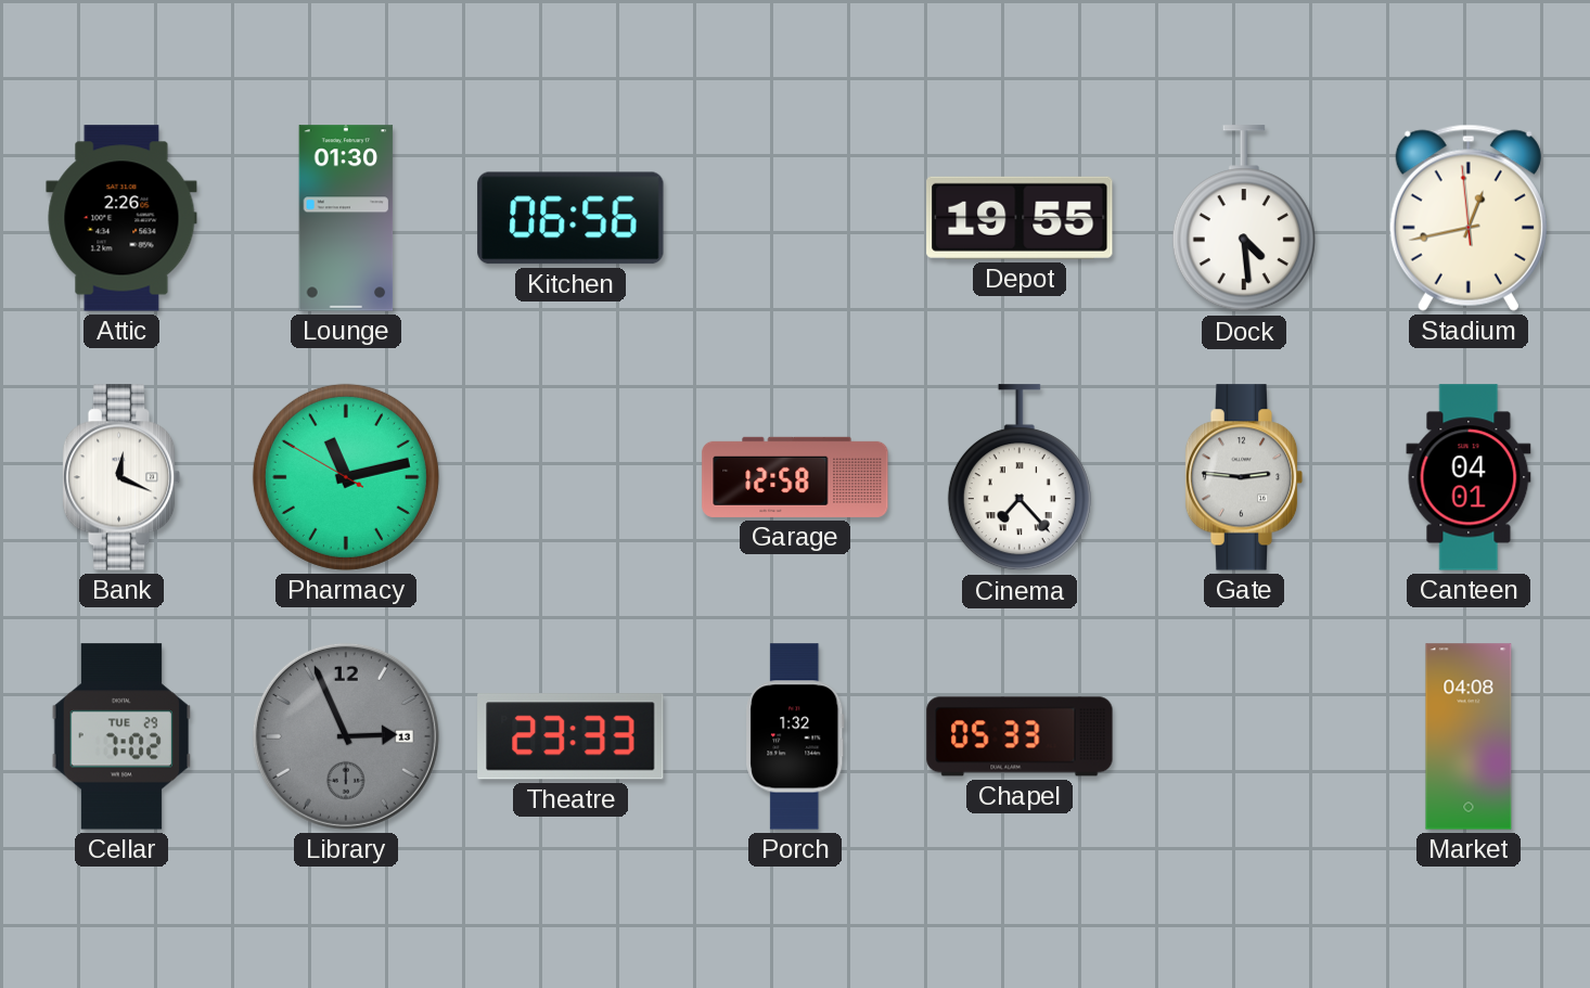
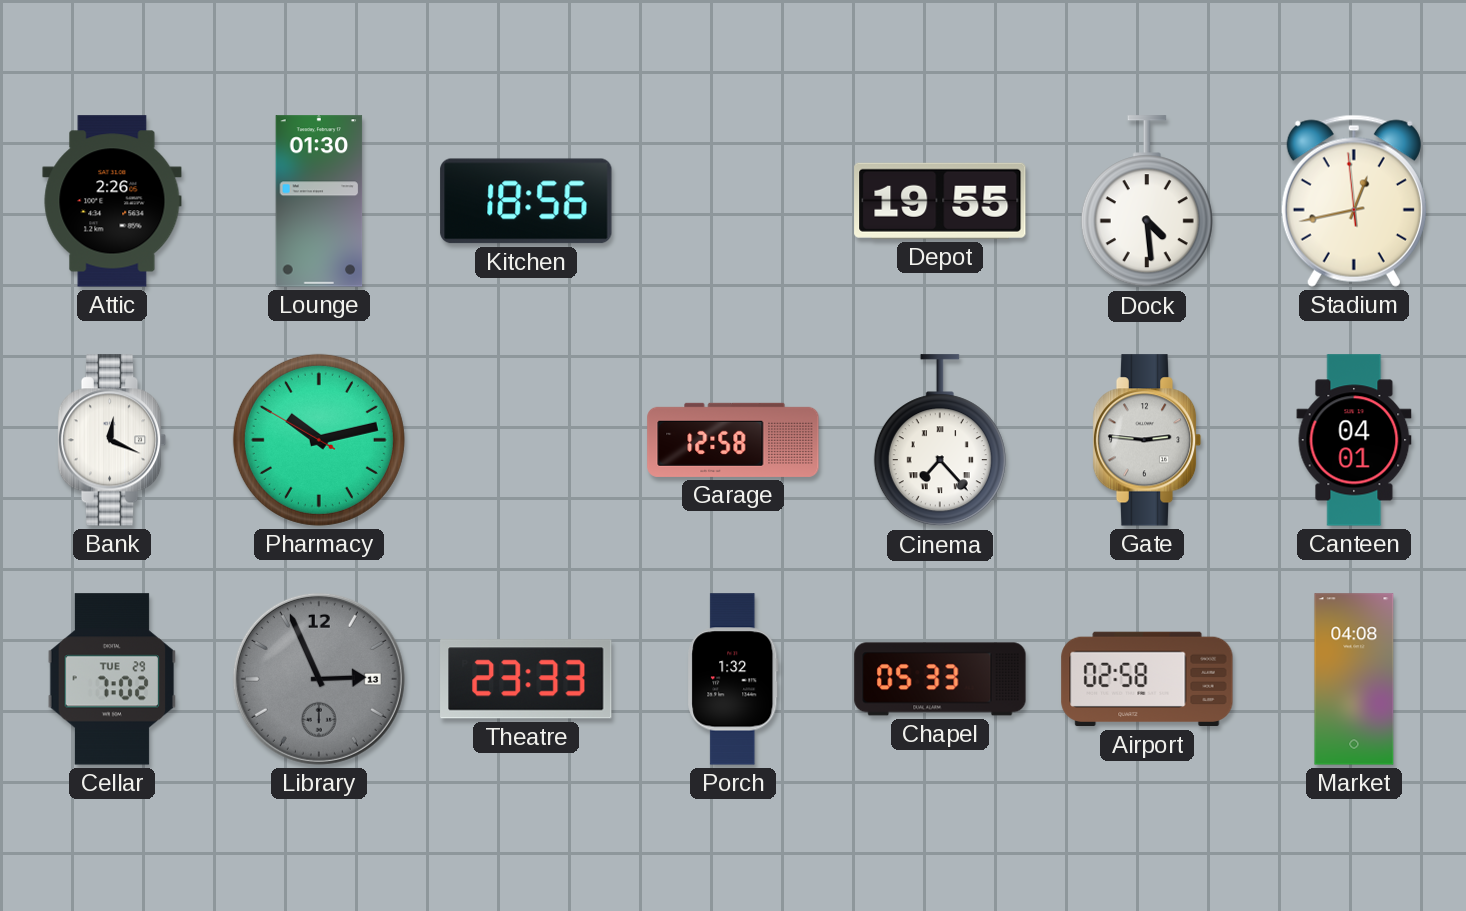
Kitchen: 06:56 -> 18:56
Pharmacy: 11:12 -> 10:12
Airport: none -> 02:58
